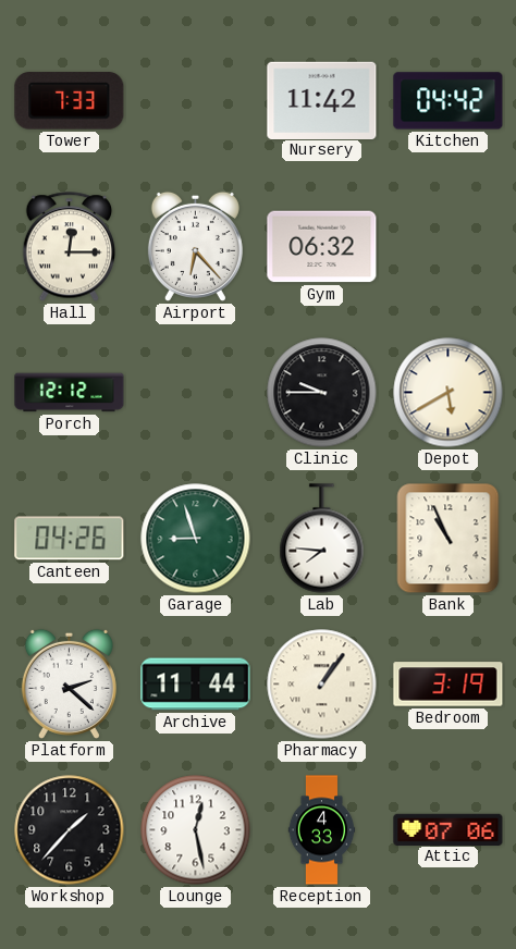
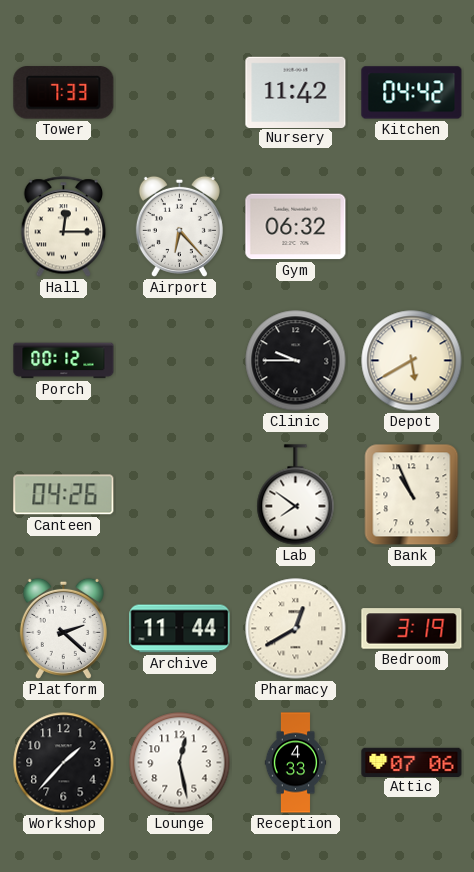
Porch: 12:12 -> 00:12
Garage: 8:57 -> none
Lab: 7:46 -> 7:51
Pharmacy: 1:06 -> 12:40
